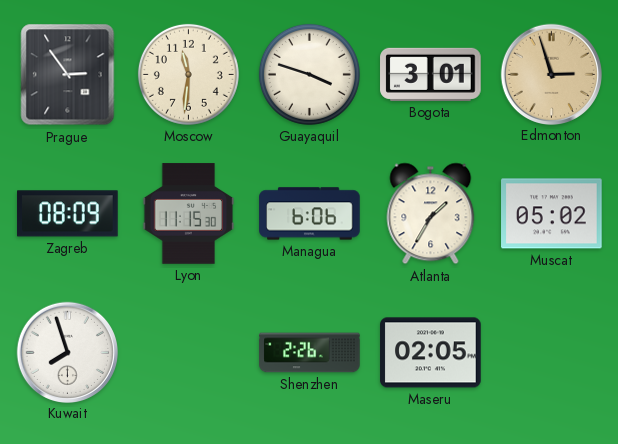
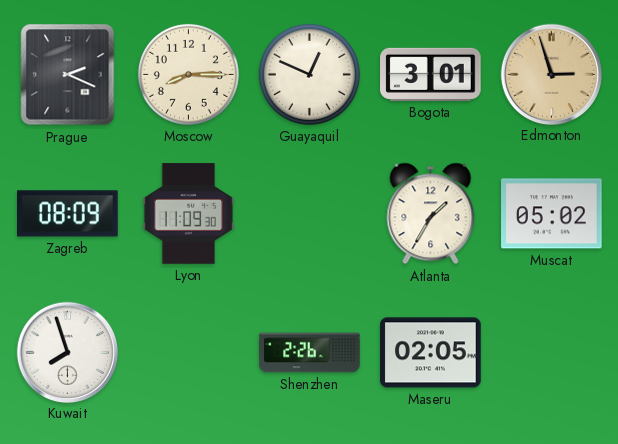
Prague: 2:54 -> 2:19
Moscow: 11:31 -> 8:15
Guayaquil: 3:48 -> 12:49
Lyon: 11:15 -> 11:09
Managua: 6:06 -> none
